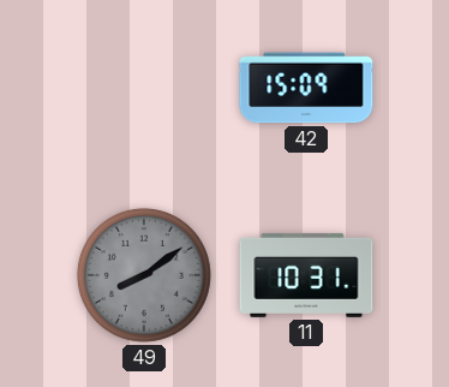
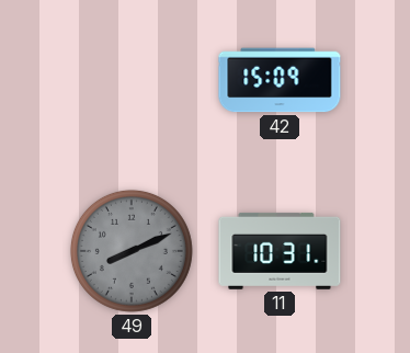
49: 8:09 -> 8:11
